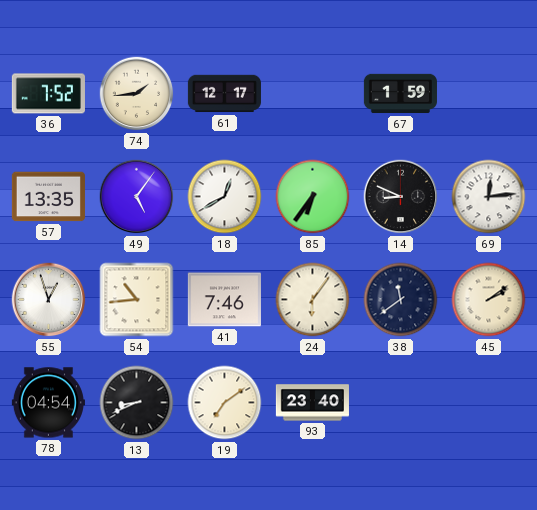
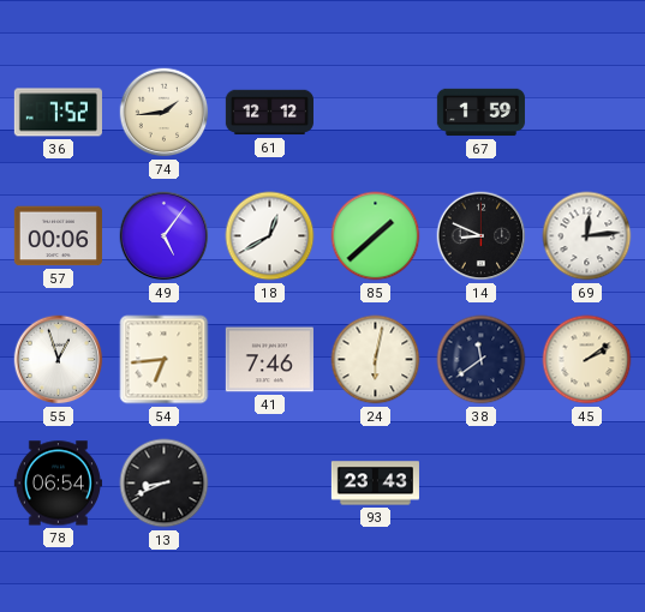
61: 12:17 -> 12:12
57: 13:35 -> 00:06
85: 6:36 -> 1:38
54: 10:44 -> 6:44
24: 6:06 -> 6:02
78: 04:54 -> 06:54
19: 7:09 -> none
93: 23:40 -> 23:43
